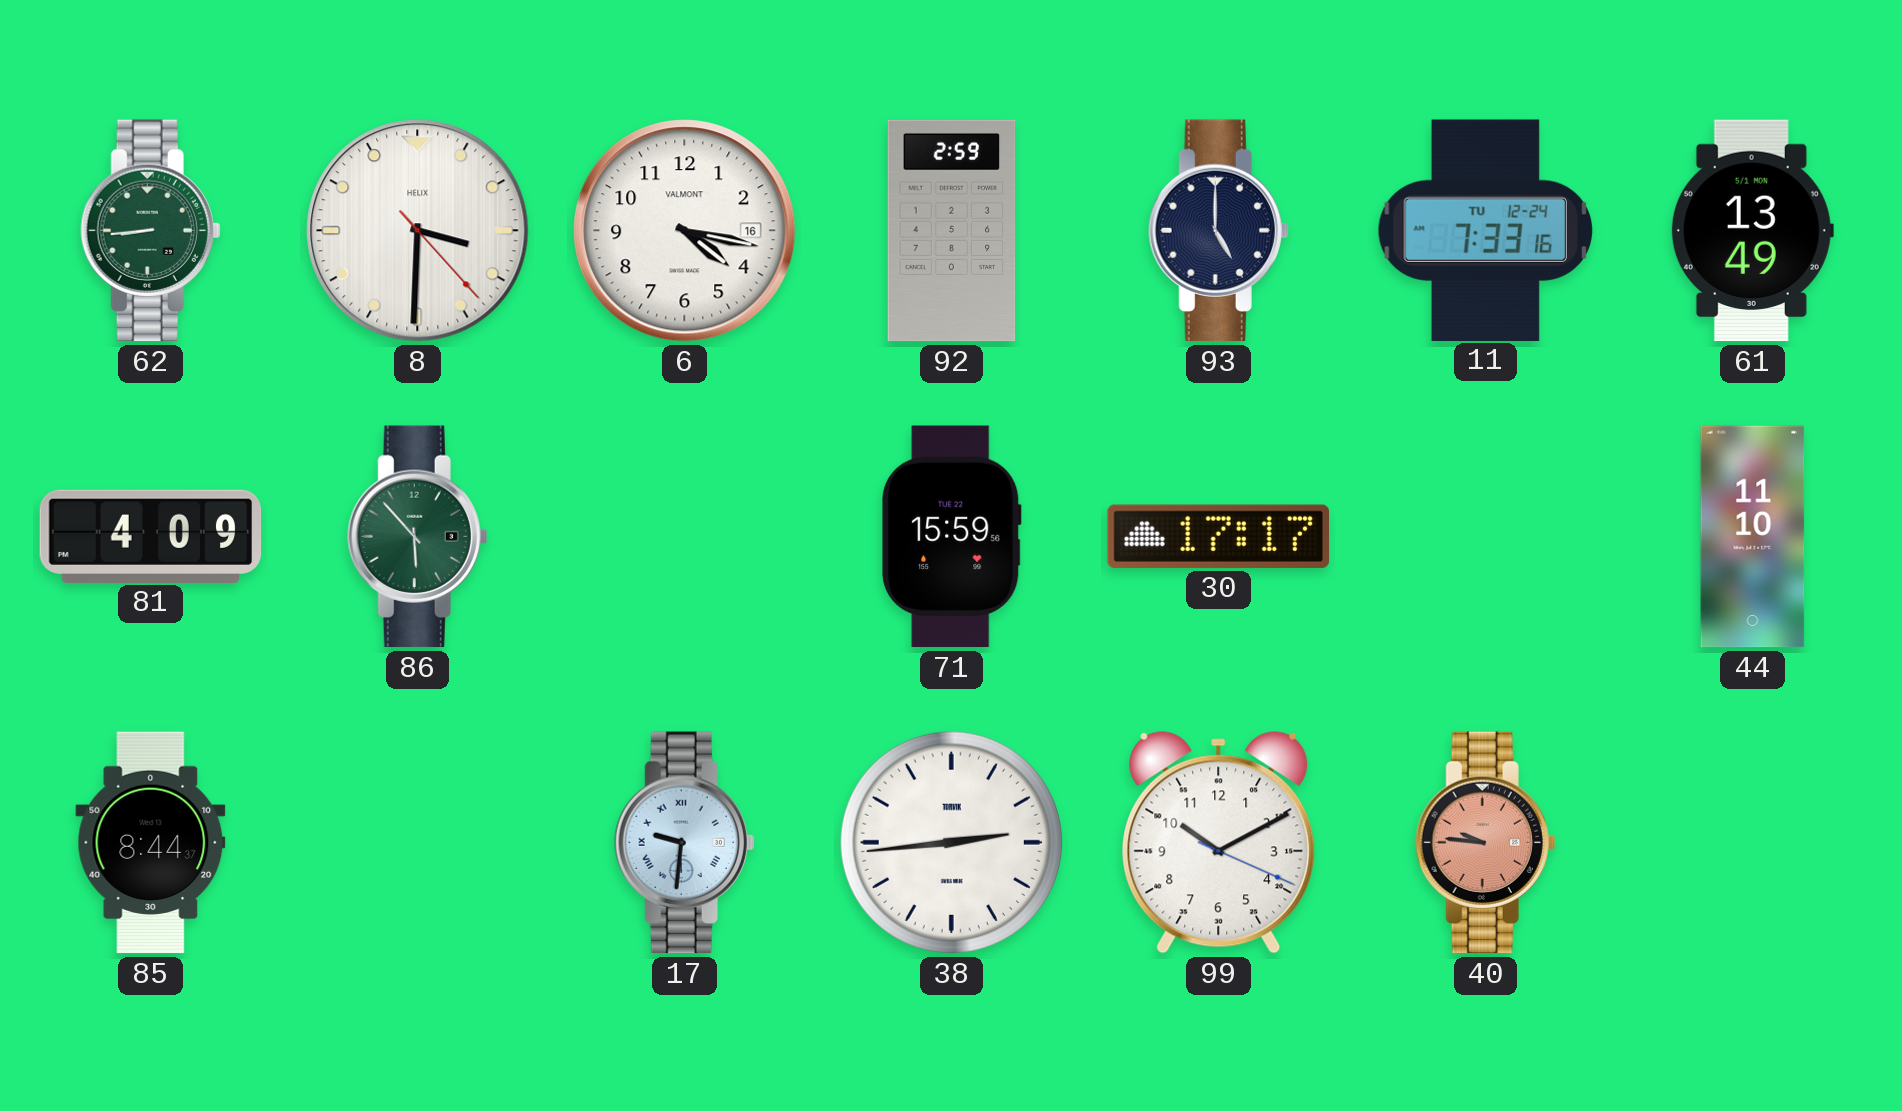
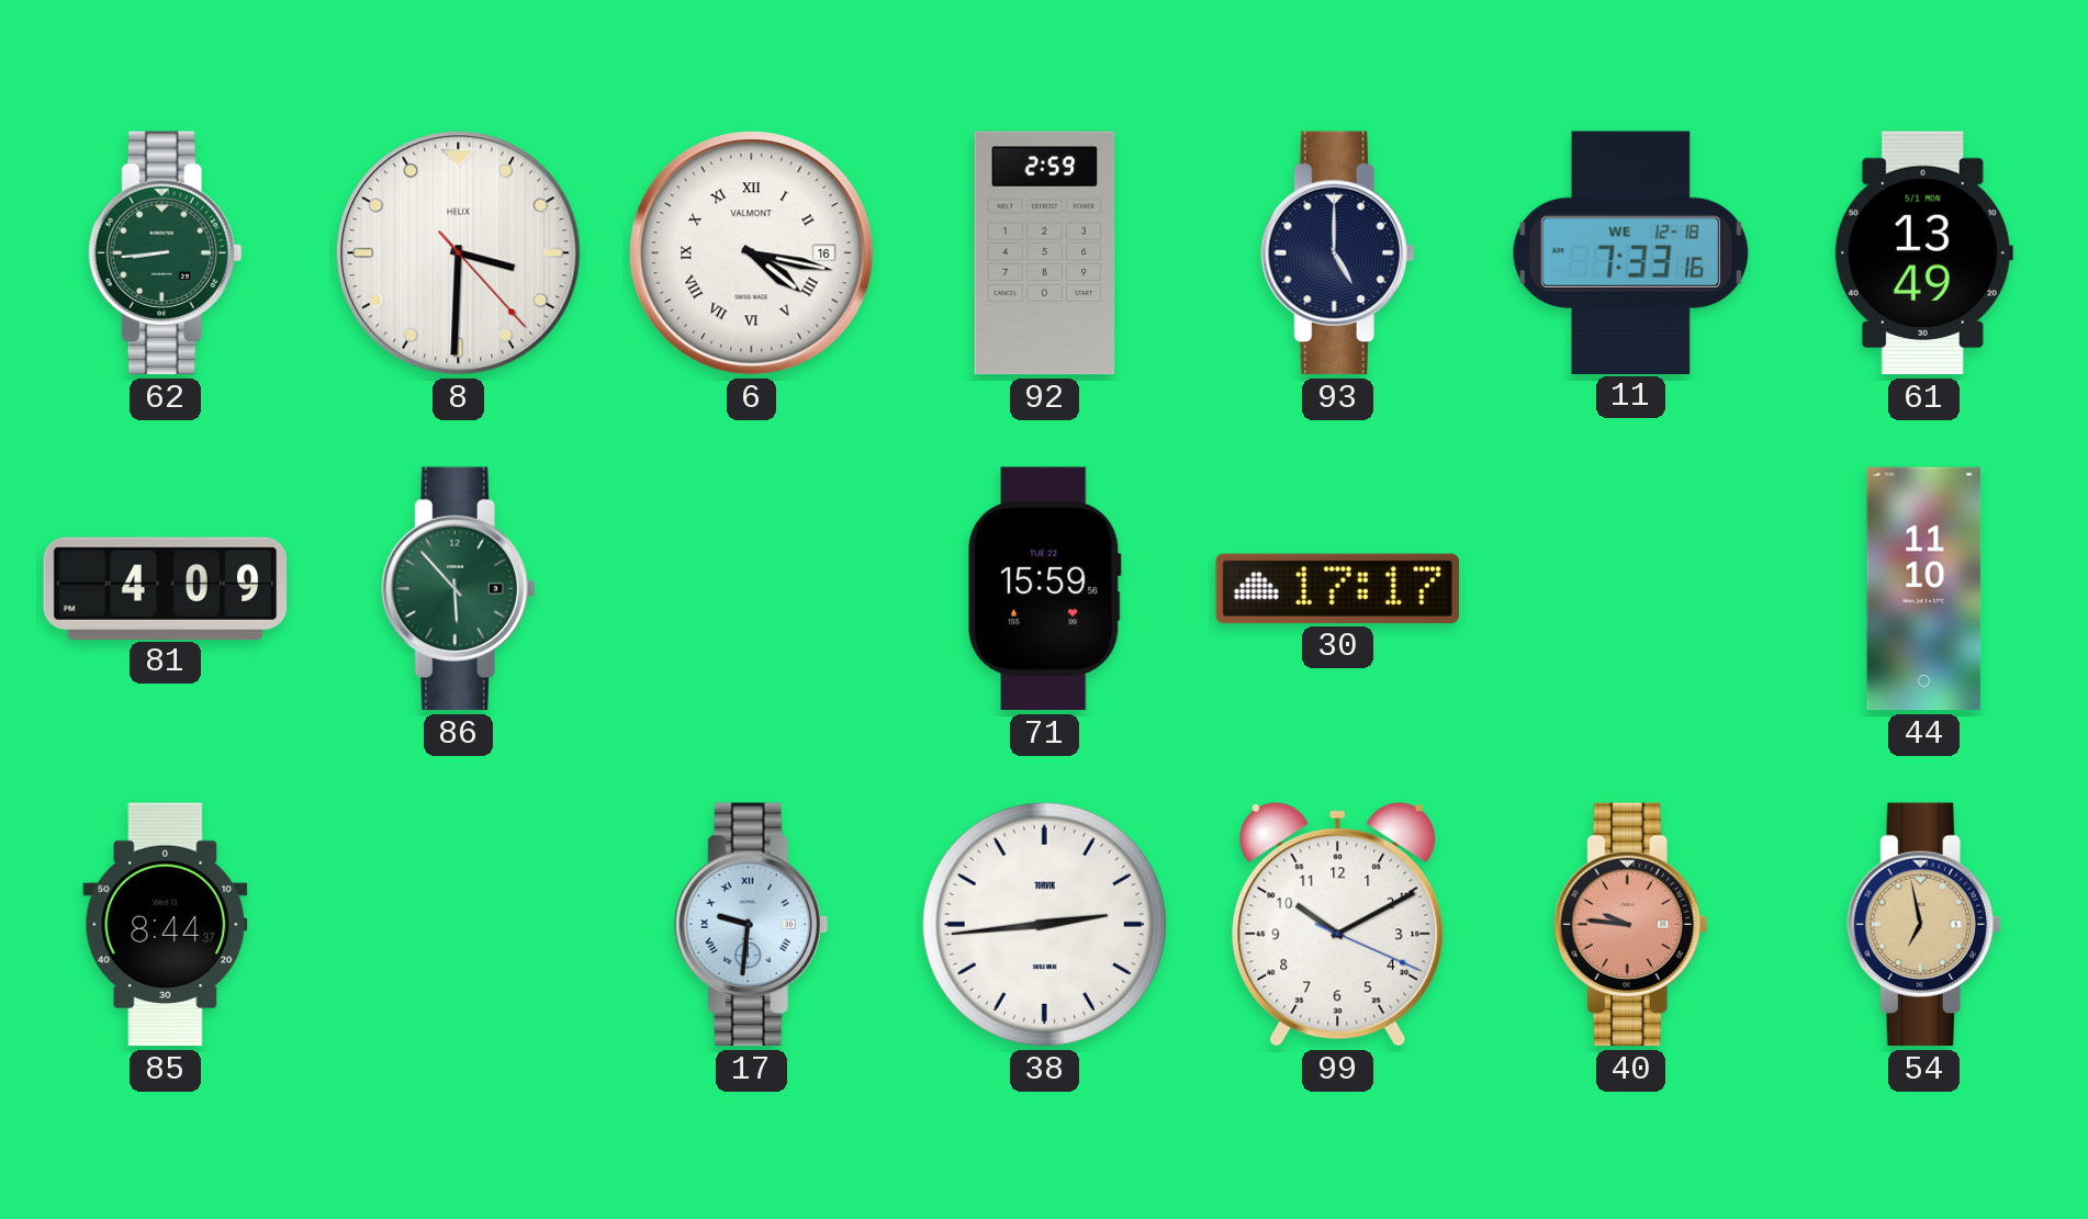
6 numerals: Arabic -> Roman
11 date: TU 12-24 -> WE 12-18
54: none -> 6:58
